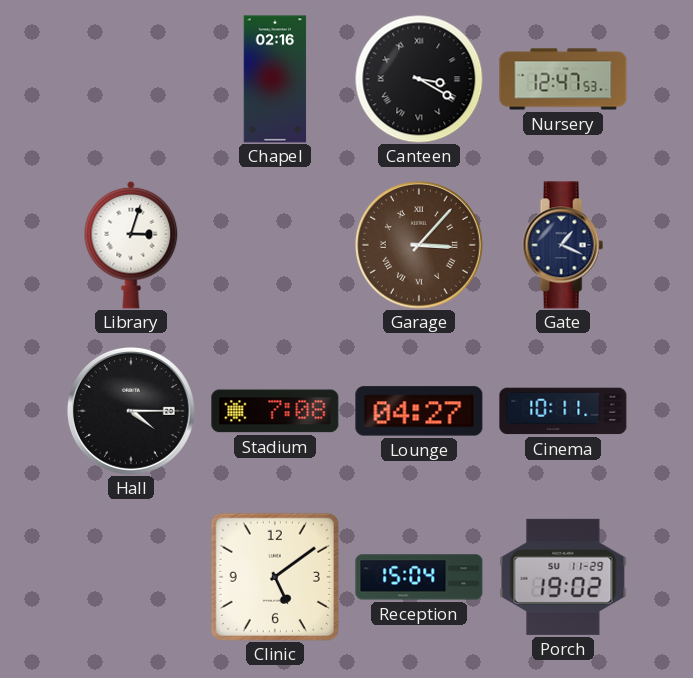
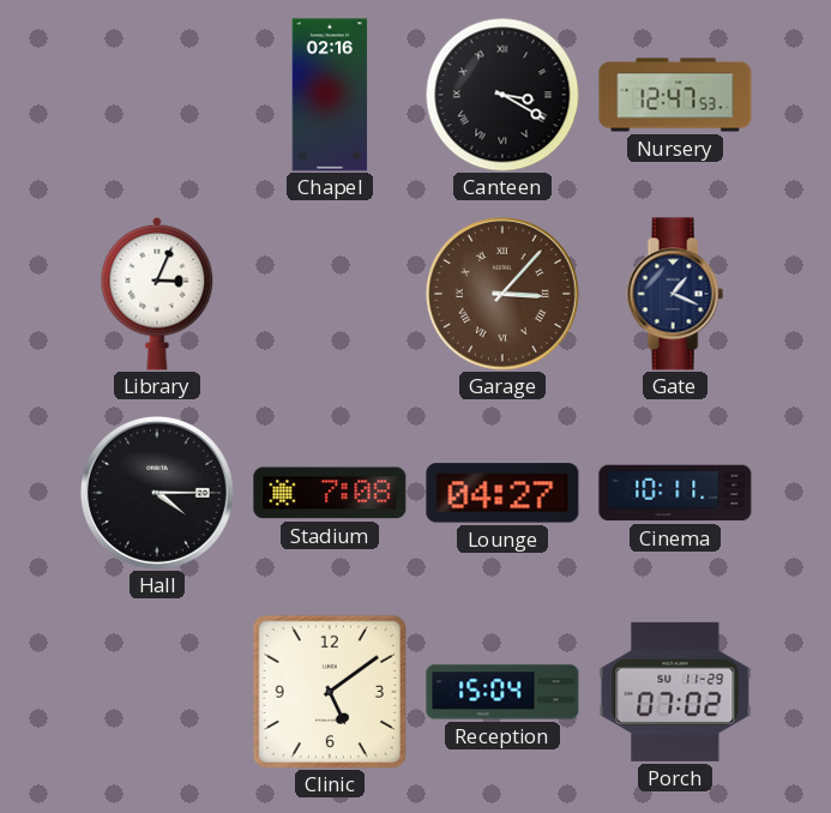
Library: 3:03 -> 3:04
Porch: 19:02 -> 07:02
